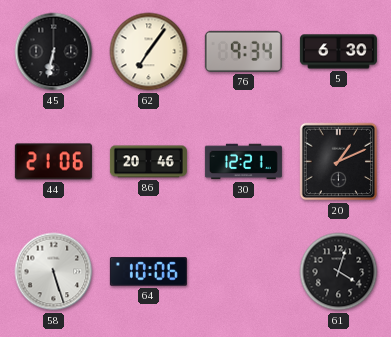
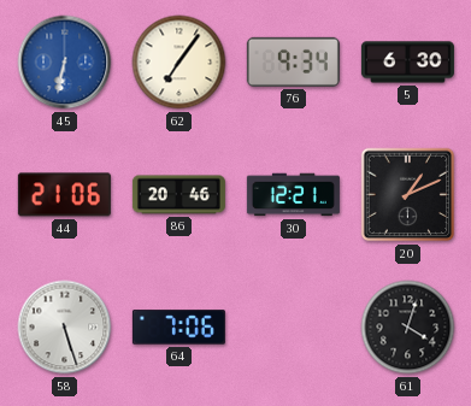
45 dial: black -> blue
64: 10:06 -> 7:06
